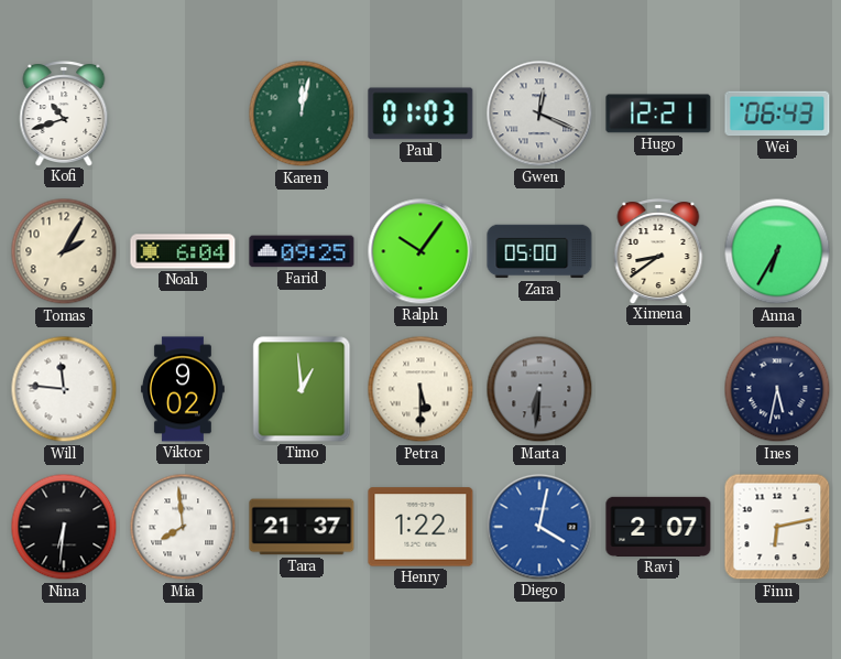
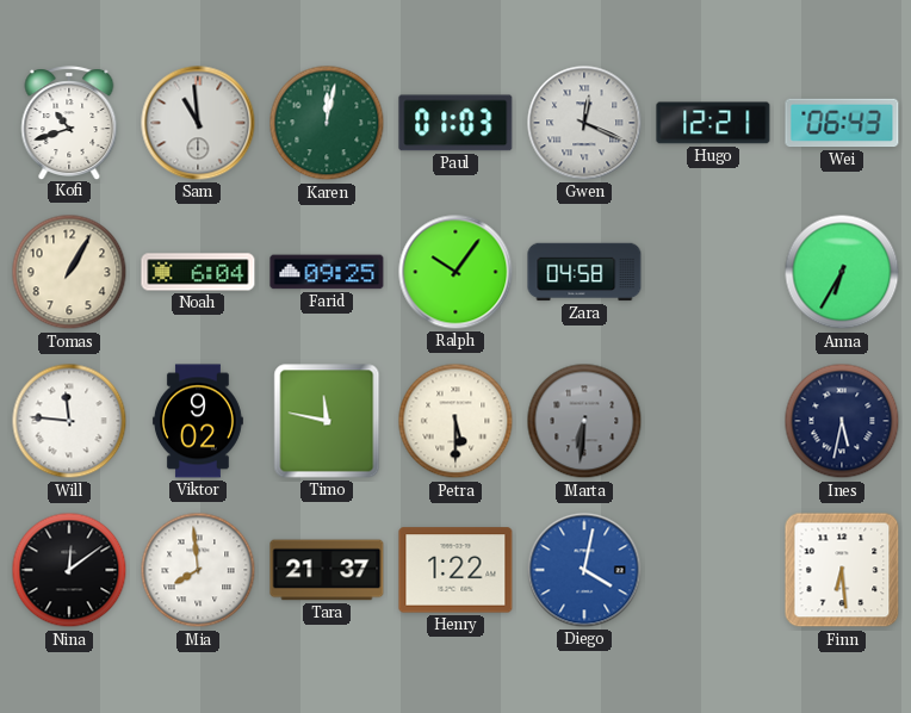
Sam: none -> 10:59
Tomas: 2:05 -> 1:05
Zara: 05:00 -> 04:58
Ximena: 8:39 -> none
Timo: 12:59 -> 11:47
Nina: 6:31 -> 12:09
Ravi: 2:07 -> none
Finn: 6:13 -> 6:29
